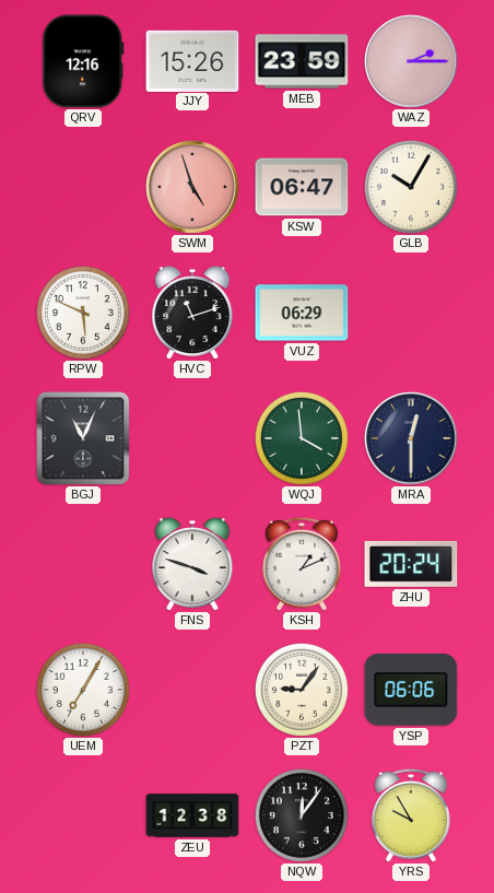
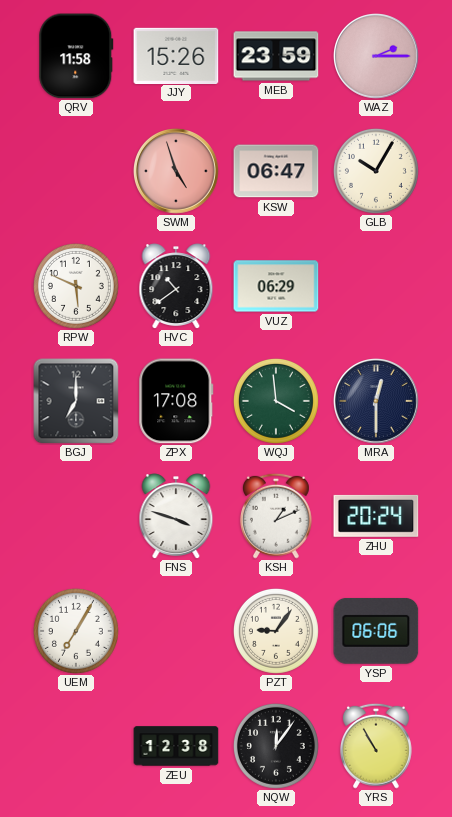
QRV: 12:16 -> 11:58
HVC: 11:12 -> 10:39
BGJ: 11:04 -> 7:00
ZPX: none -> 17:08
YRS: 9:55 -> 10:55
